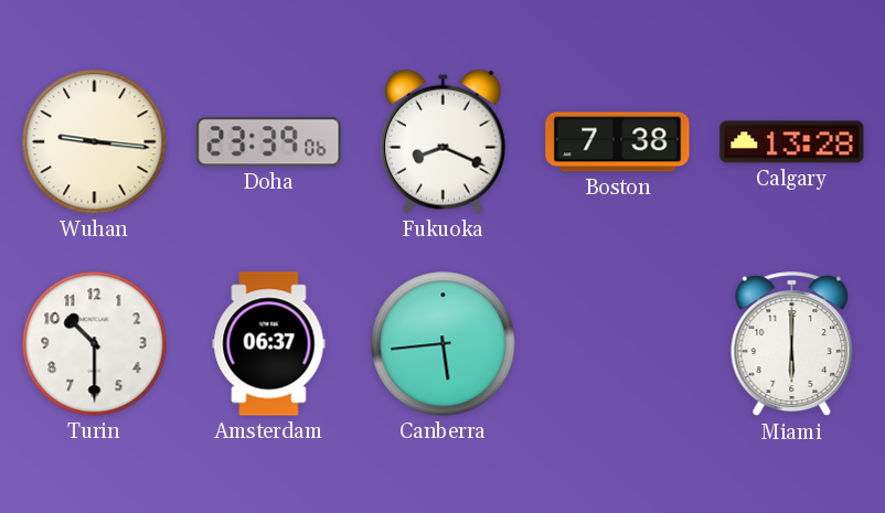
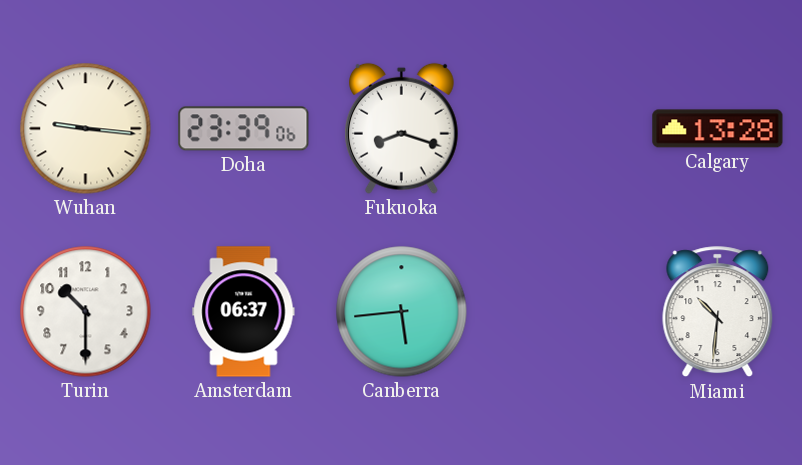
Fukuoka: 8:19 -> 8:18
Boston: 7:38 -> none
Miami: 6:00 -> 10:31
